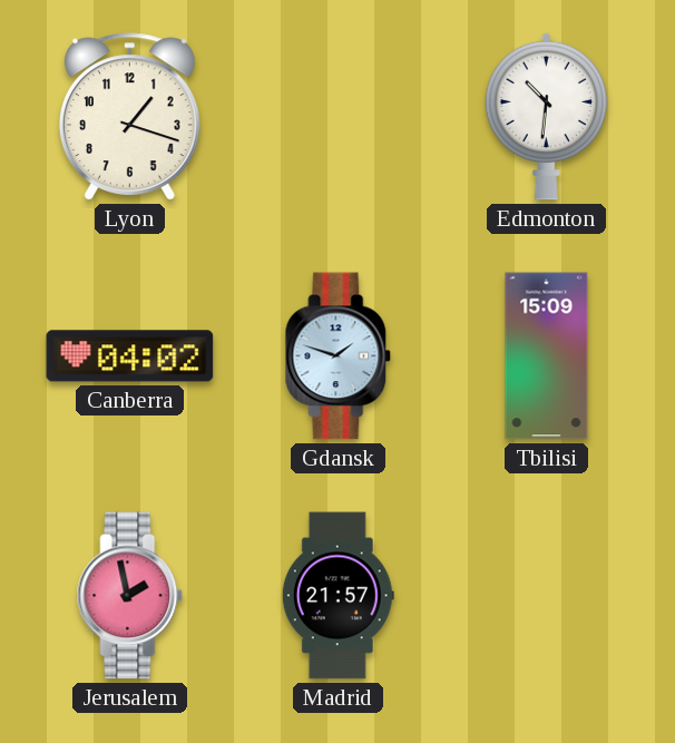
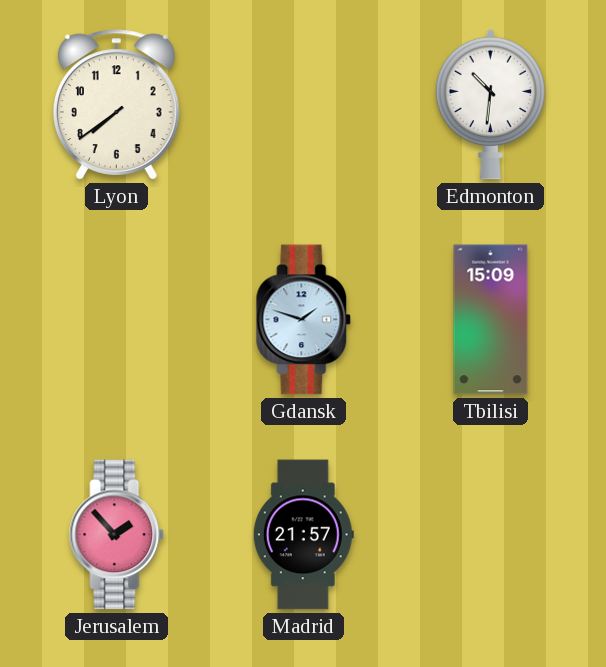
Lyon: 1:18 -> 7:39
Canberra: 04:02 -> none
Jerusalem: 1:58 -> 1:53
